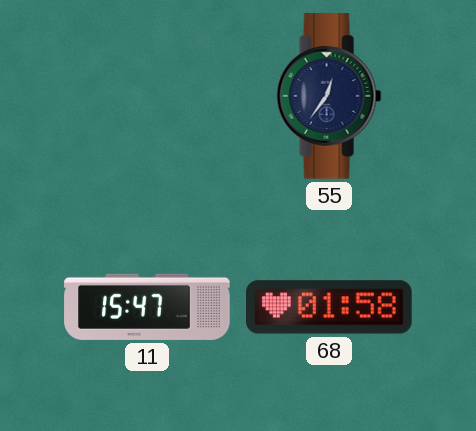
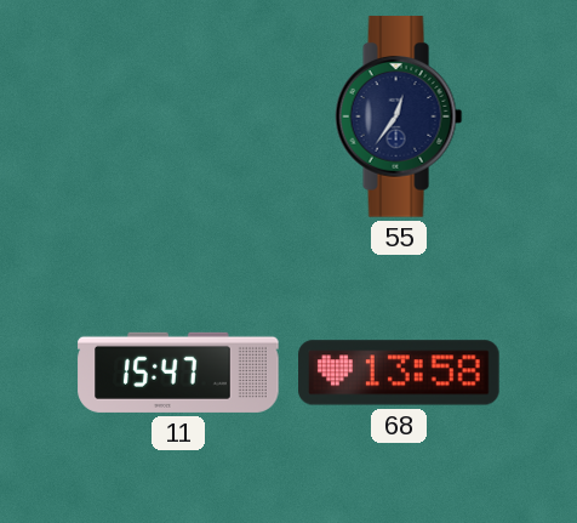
68: 01:58 -> 13:58
